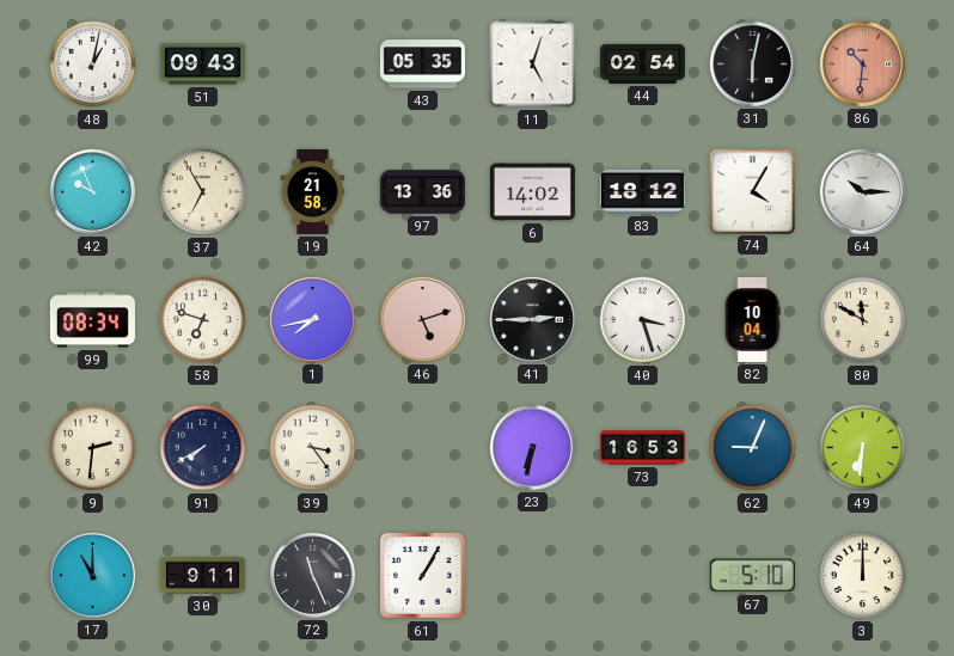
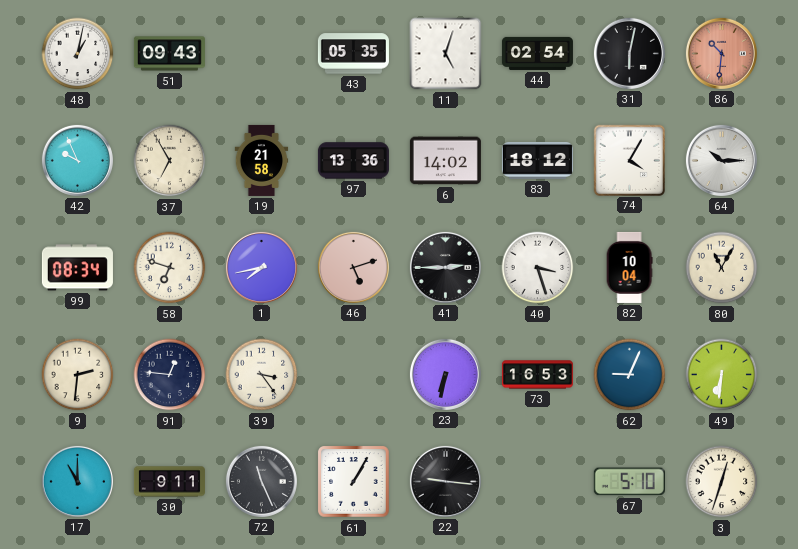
80: 11:50 -> 11:05
91: 7:40 -> 12:46
22: none -> 9:16
3: 12:00 -> 12:33
